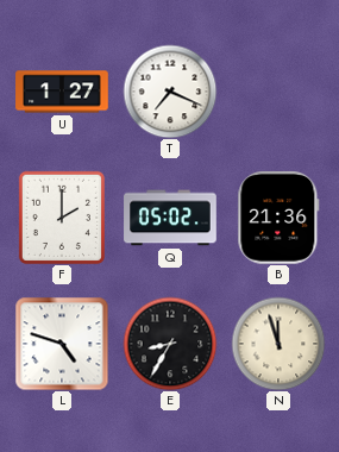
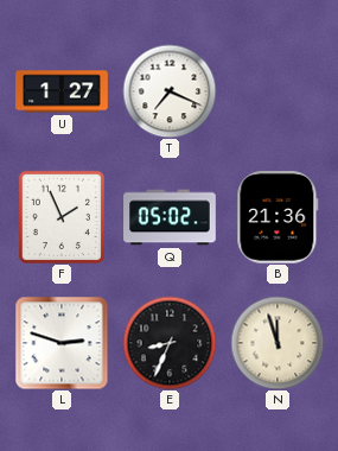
F: 2:00 -> 1:56
L: 4:48 -> 2:48
E: 8:35 -> 8:34
